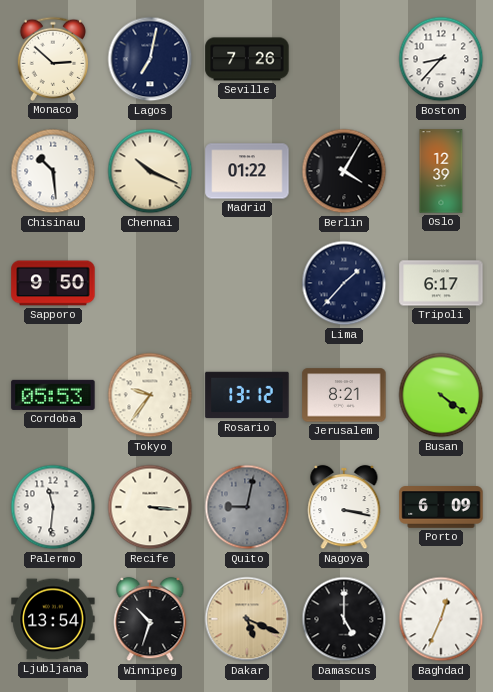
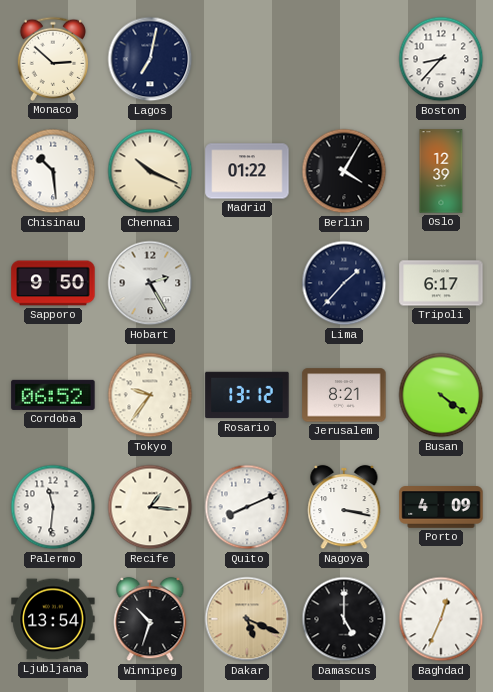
Seville: 7:26 -> none
Hobart: none -> 2:25
Cordoba: 05:53 -> 06:52
Recife: 3:16 -> 1:16
Quito: 9:02 -> 8:11
Quito dial: grey -> white
Porto: 6:09 -> 4:09
